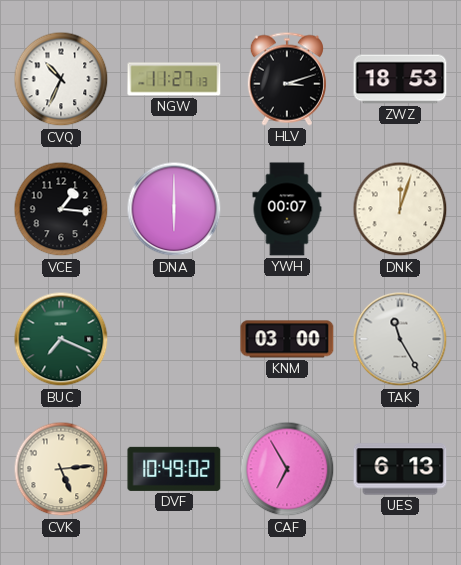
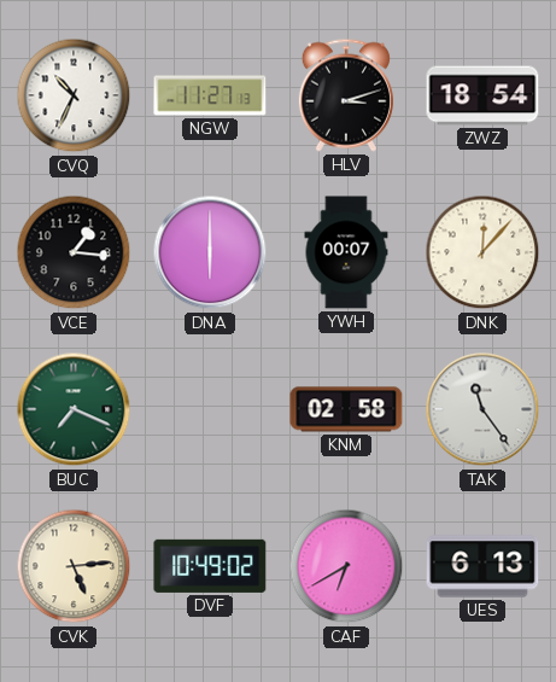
ZWZ: 18:53 -> 18:54
DNK: 12:03 -> 12:07
KNM: 03:00 -> 02:58
TAK: 11:25 -> 11:24
CAF: 6:55 -> 6:40
